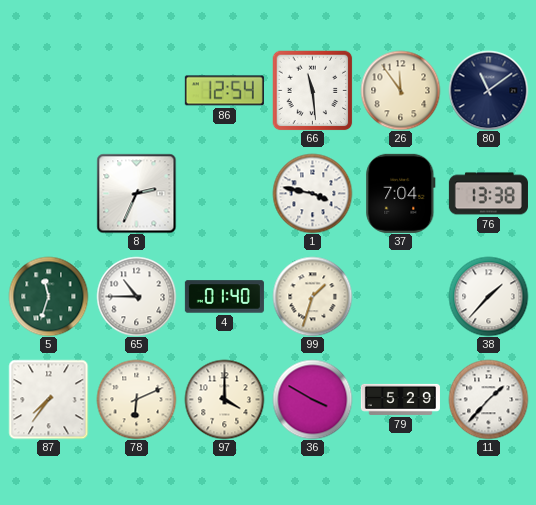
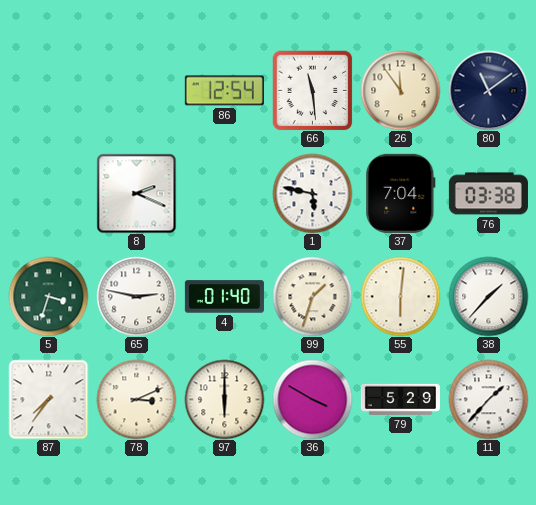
8: 2:34 -> 2:19
1: 3:47 -> 5:47
76: 13:38 -> 03:38
5: 11:33 -> 3:33
65: 10:45 -> 2:47
55: none -> 6:01
78: 6:11 -> 3:11
97: 4:00 -> 6:00
